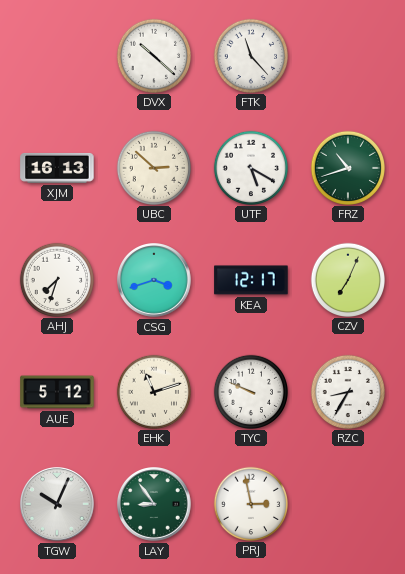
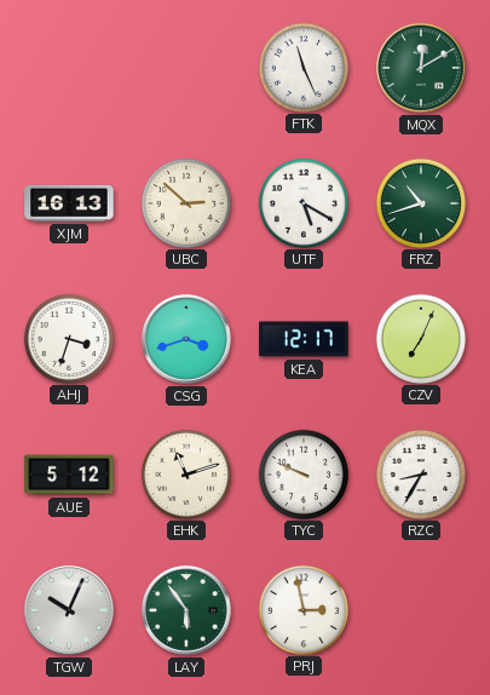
DVX: 10:22 -> none
FTK: 11:23 -> 11:26
MQX: none -> 12:10
AHJ: 7:33 -> 3:33
LAY: 8:54 -> 5:54
